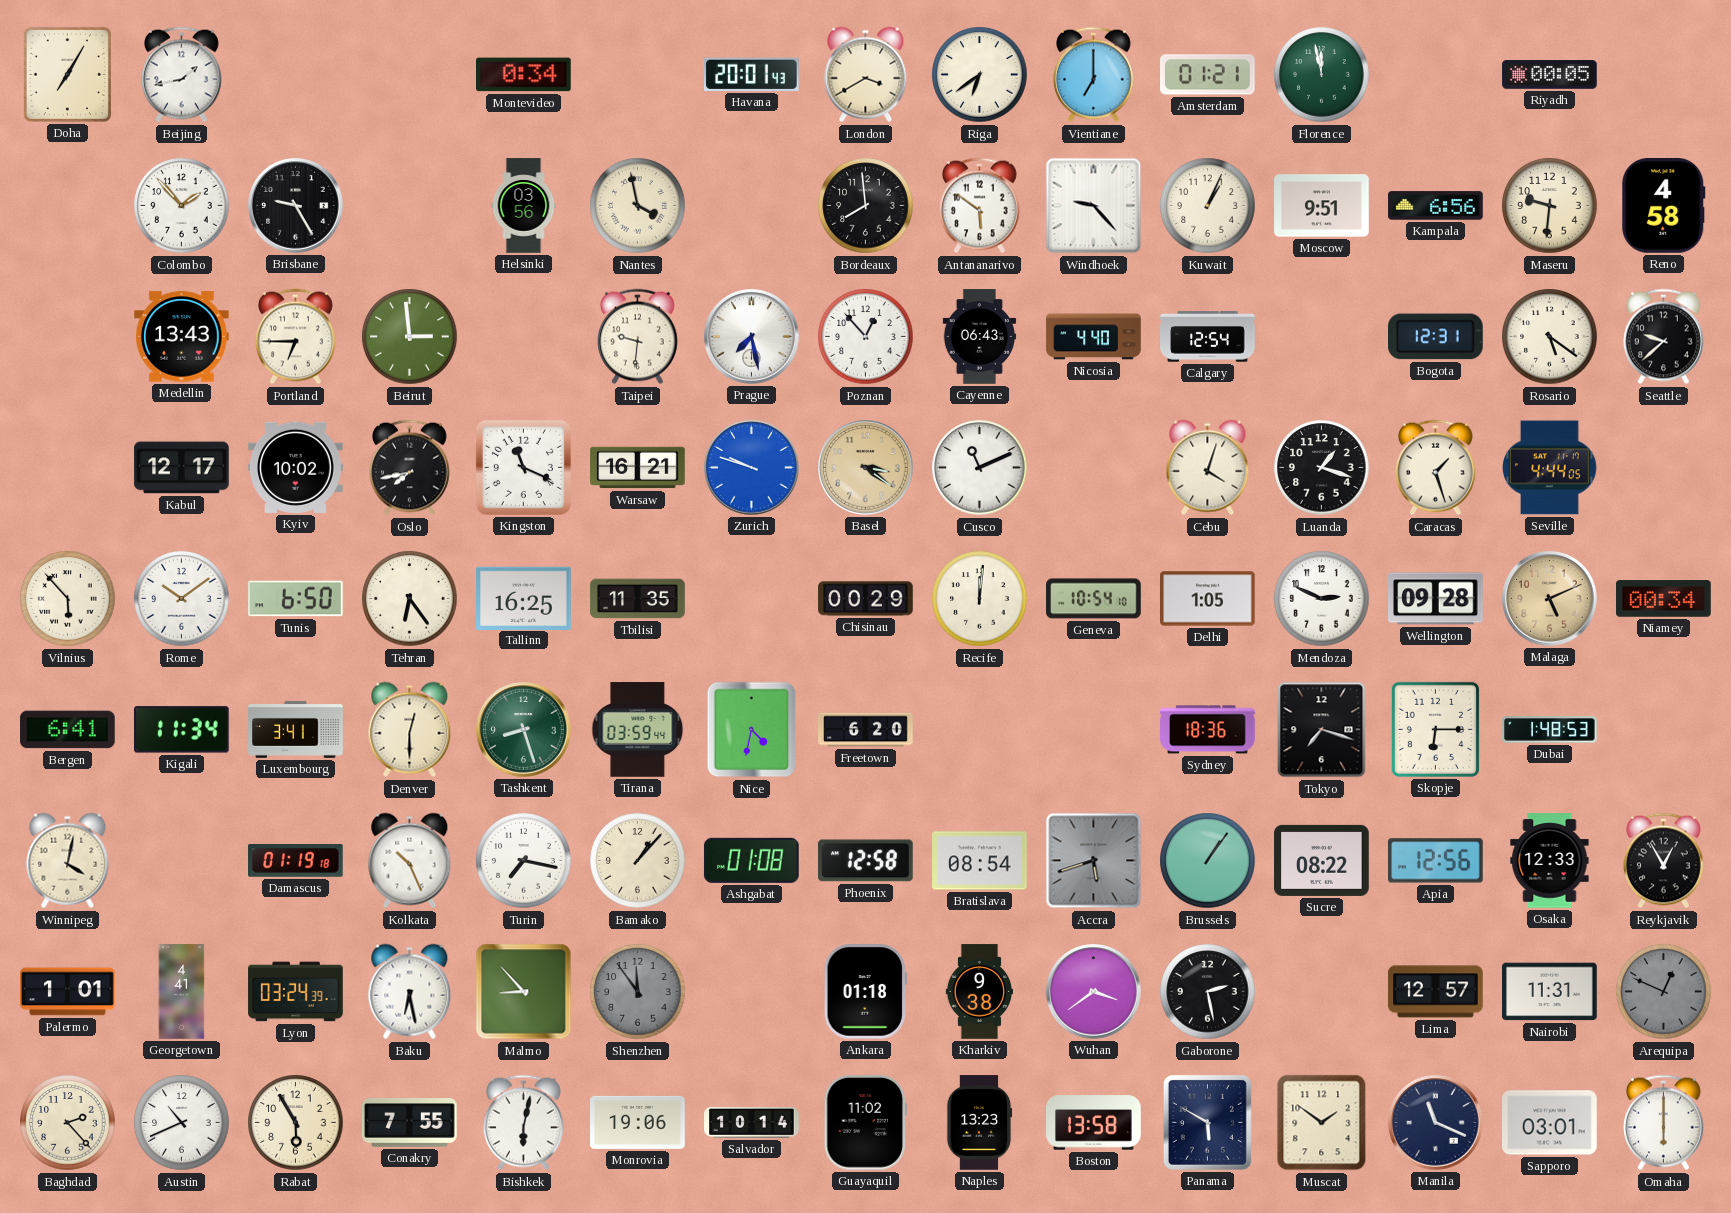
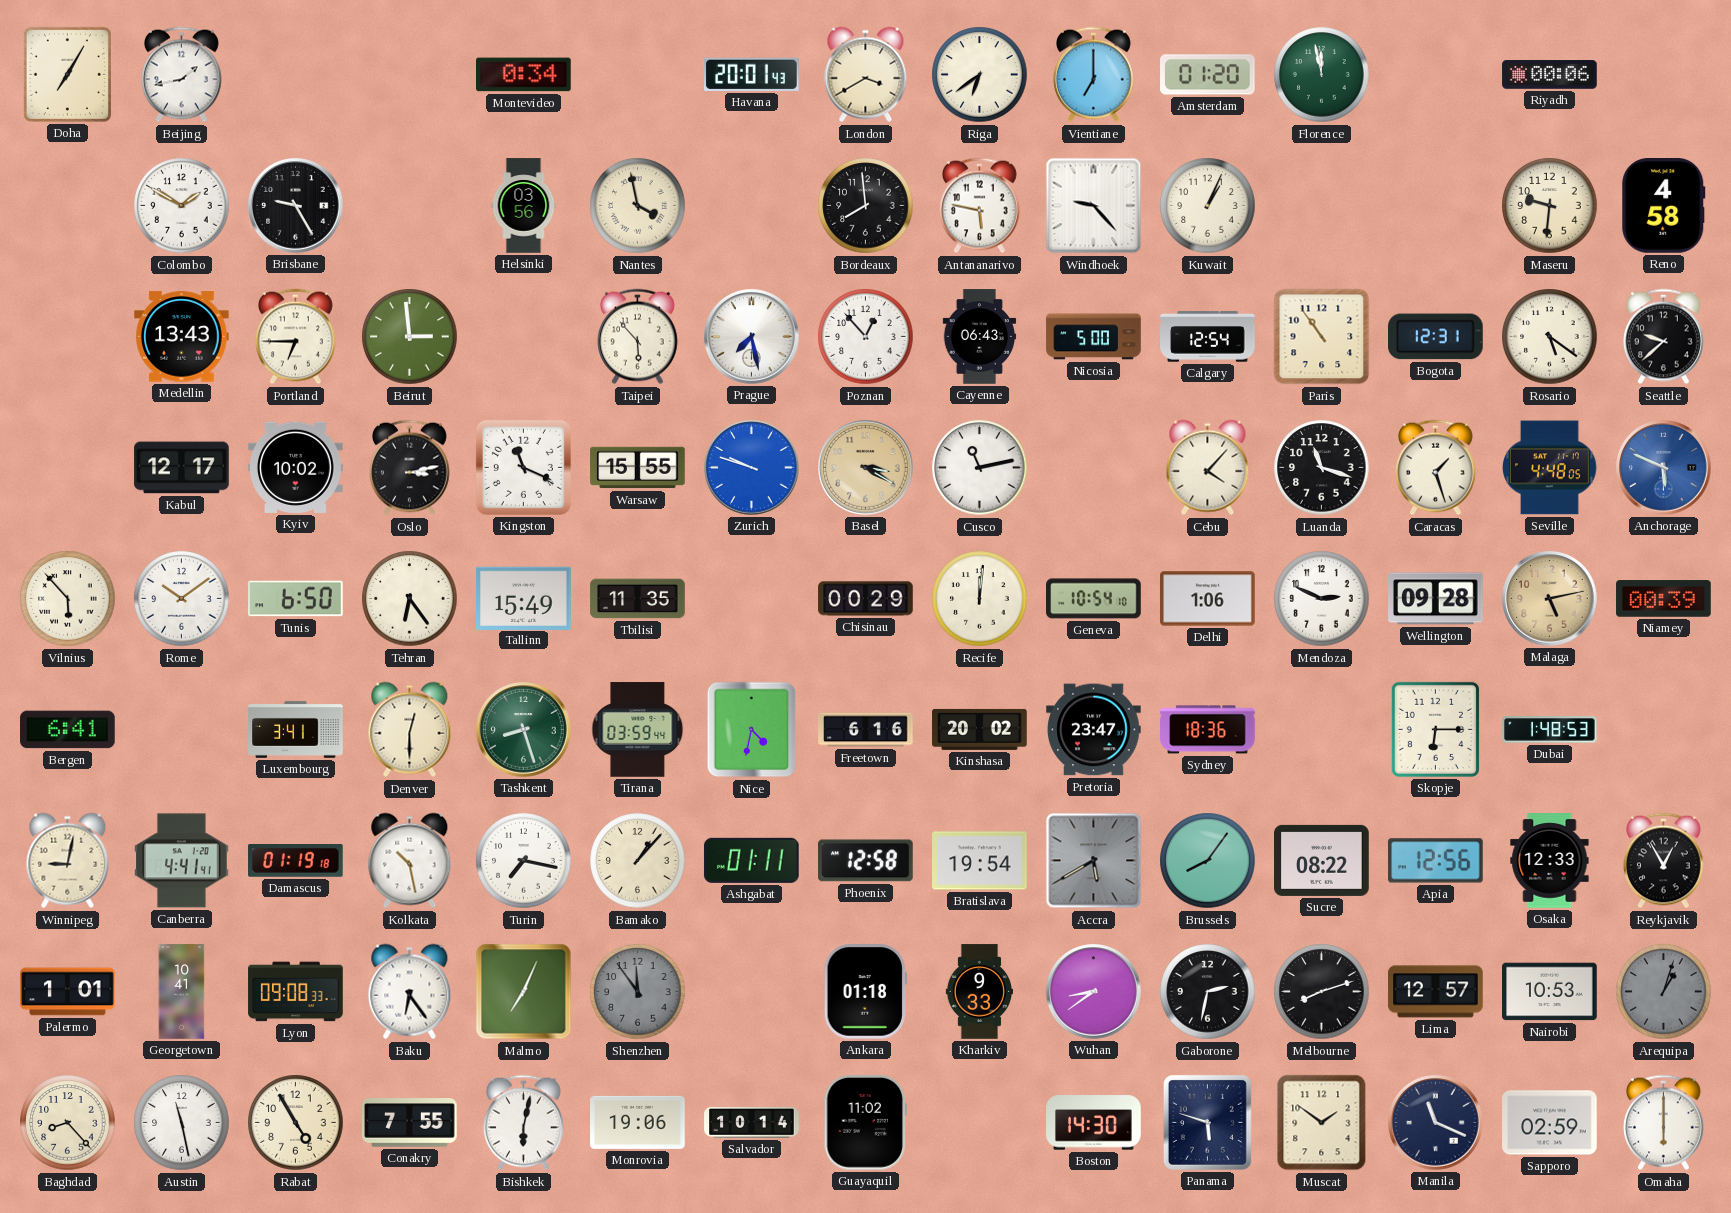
Amsterdam: 01:21 -> 01:20
Riyadh: 00:05 -> 00:06
Colombo: 1:53 -> 1:50
Antananarivo: 5:51 -> 5:47
Moscow: 9:51 -> none
Kampala: 6:56 -> none
Taipei: 9:31 -> 5:53
Nicosia: 4:40 -> 5:00
Paris: none -> 10:54
Oslo: 7:43 -> 3:13
Warsaw: 16:21 -> 15:55
Basel: 3:21 -> 3:20
Cusco: 11:11 -> 11:13
Cebu: 4:03 -> 4:07
Luanda: 1:18 -> 11:18
Seville: 4:44 -> 4:48
Anchorage: none -> 5:49
Tallinn: 16:25 -> 15:49
Delhi: 1:05 -> 1:06
Malaga: 5:11 -> 5:13
Niamey: 00:34 -> 00:39
Kigali: 11:34 -> none
Freetown: 6:20 -> 6:16
Kinshasa: none -> 20:02
Pretoria: none -> 23:47
Tokyo: 7:18 -> none
Winnipeg: 4:02 -> 9:02
Canberra: none -> 4:41
Kolkata: 10:26 -> 10:28
Ashgabat: 01:08 -> 01:11
Bratislava: 08:54 -> 19:54
Accra: 5:42 -> 5:40
Brussels: 1:06 -> 8:06
Georgetown: 4:41 -> 10:41
Lyon: 03:24 -> 09:08
Baku: 6:28 -> 6:24
Malmo: 8:53 -> 7:04
Kharkiv: 9:38 -> 9:33
Wuhan: 3:39 -> 8:39
Gaborone: 2:28 -> 2:32
Melbourne: none -> 8:12
Nairobi: 11:31 -> 10:53
Arequipa: 12:49 -> 1:03
Baghdad: 2:23 -> 8:23
Austin: 10:41 -> 11:28
Rabat: 5:55 -> 4:55
Naples: 13:23 -> none
Boston: 13:58 -> 14:30
Panama: 5:50 -> 5:48
Sapporo: 03:01 -> 02:59
